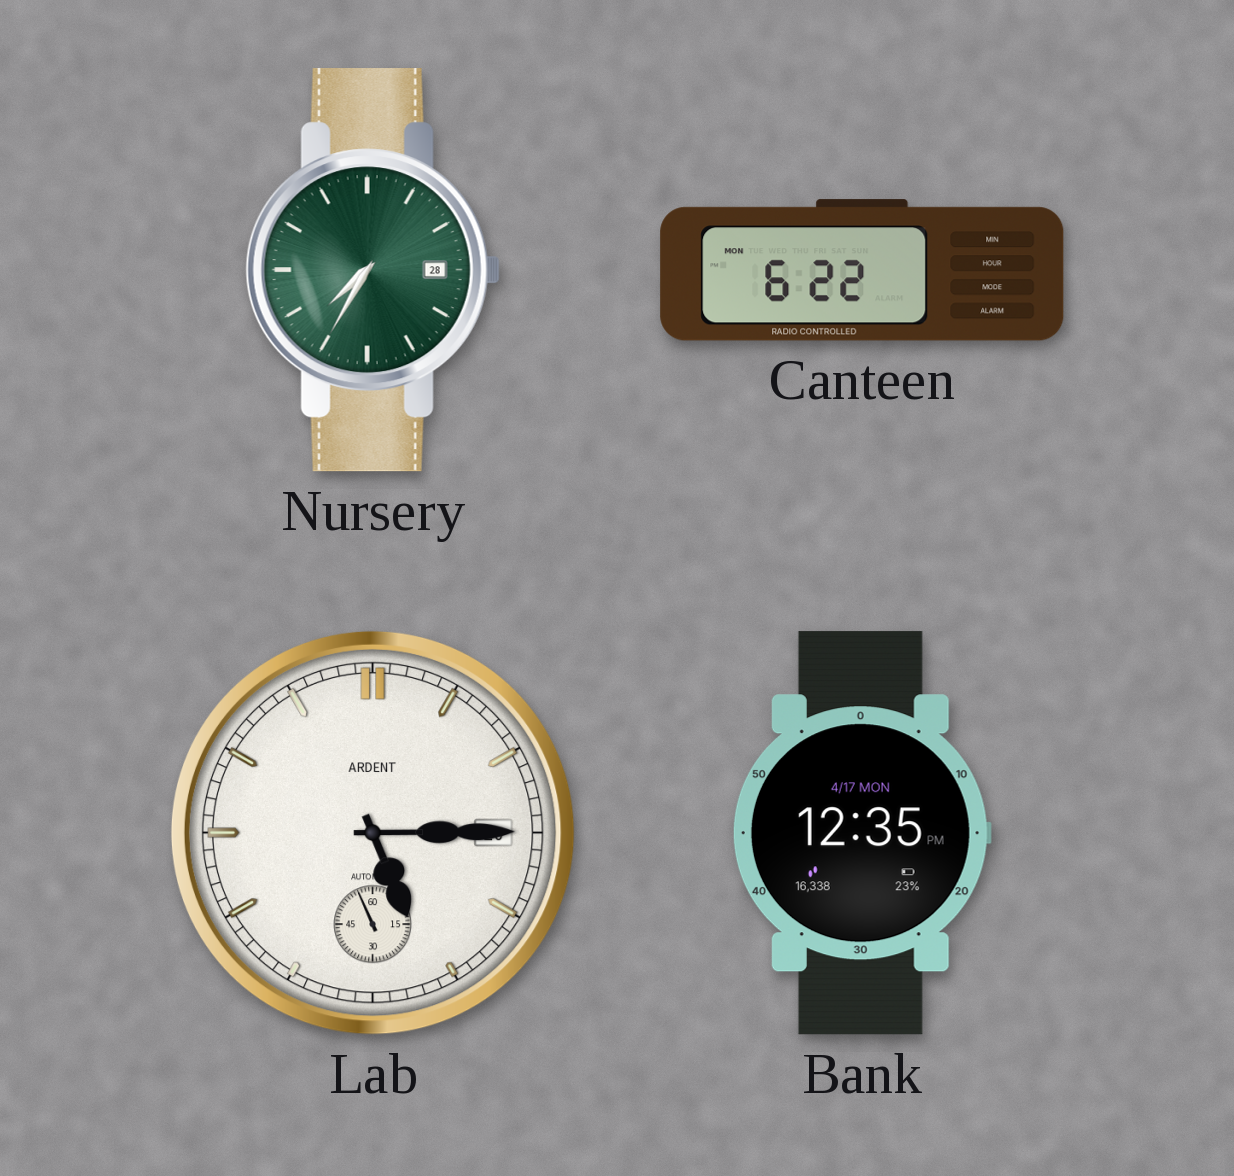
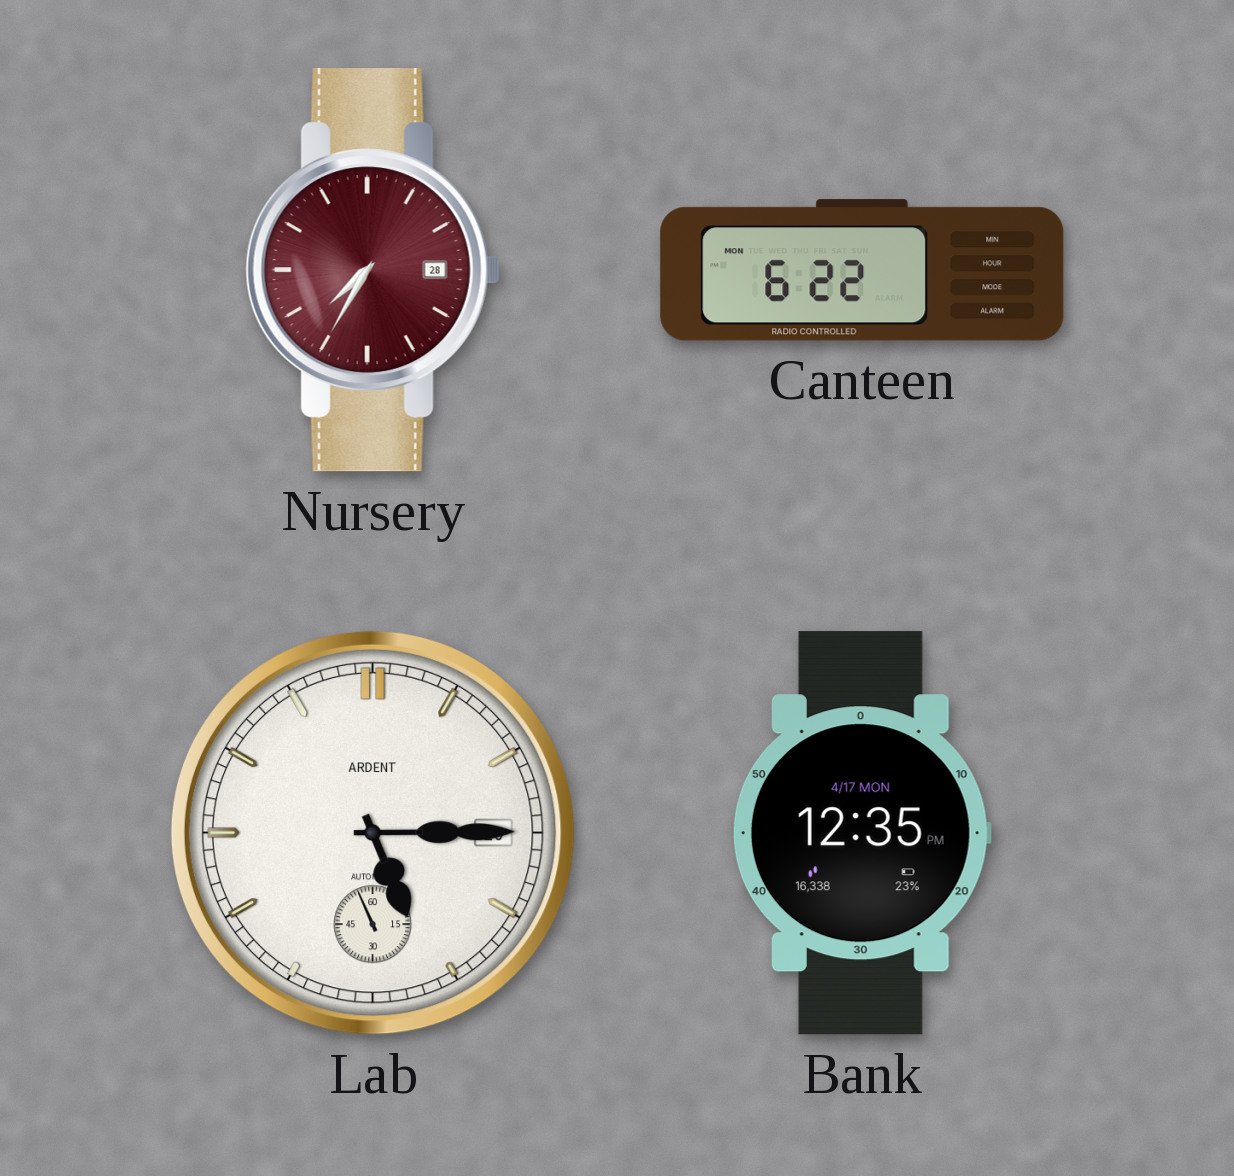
Nursery dial: green -> burgundy
